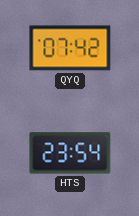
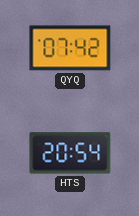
HTS: 23:54 -> 20:54
